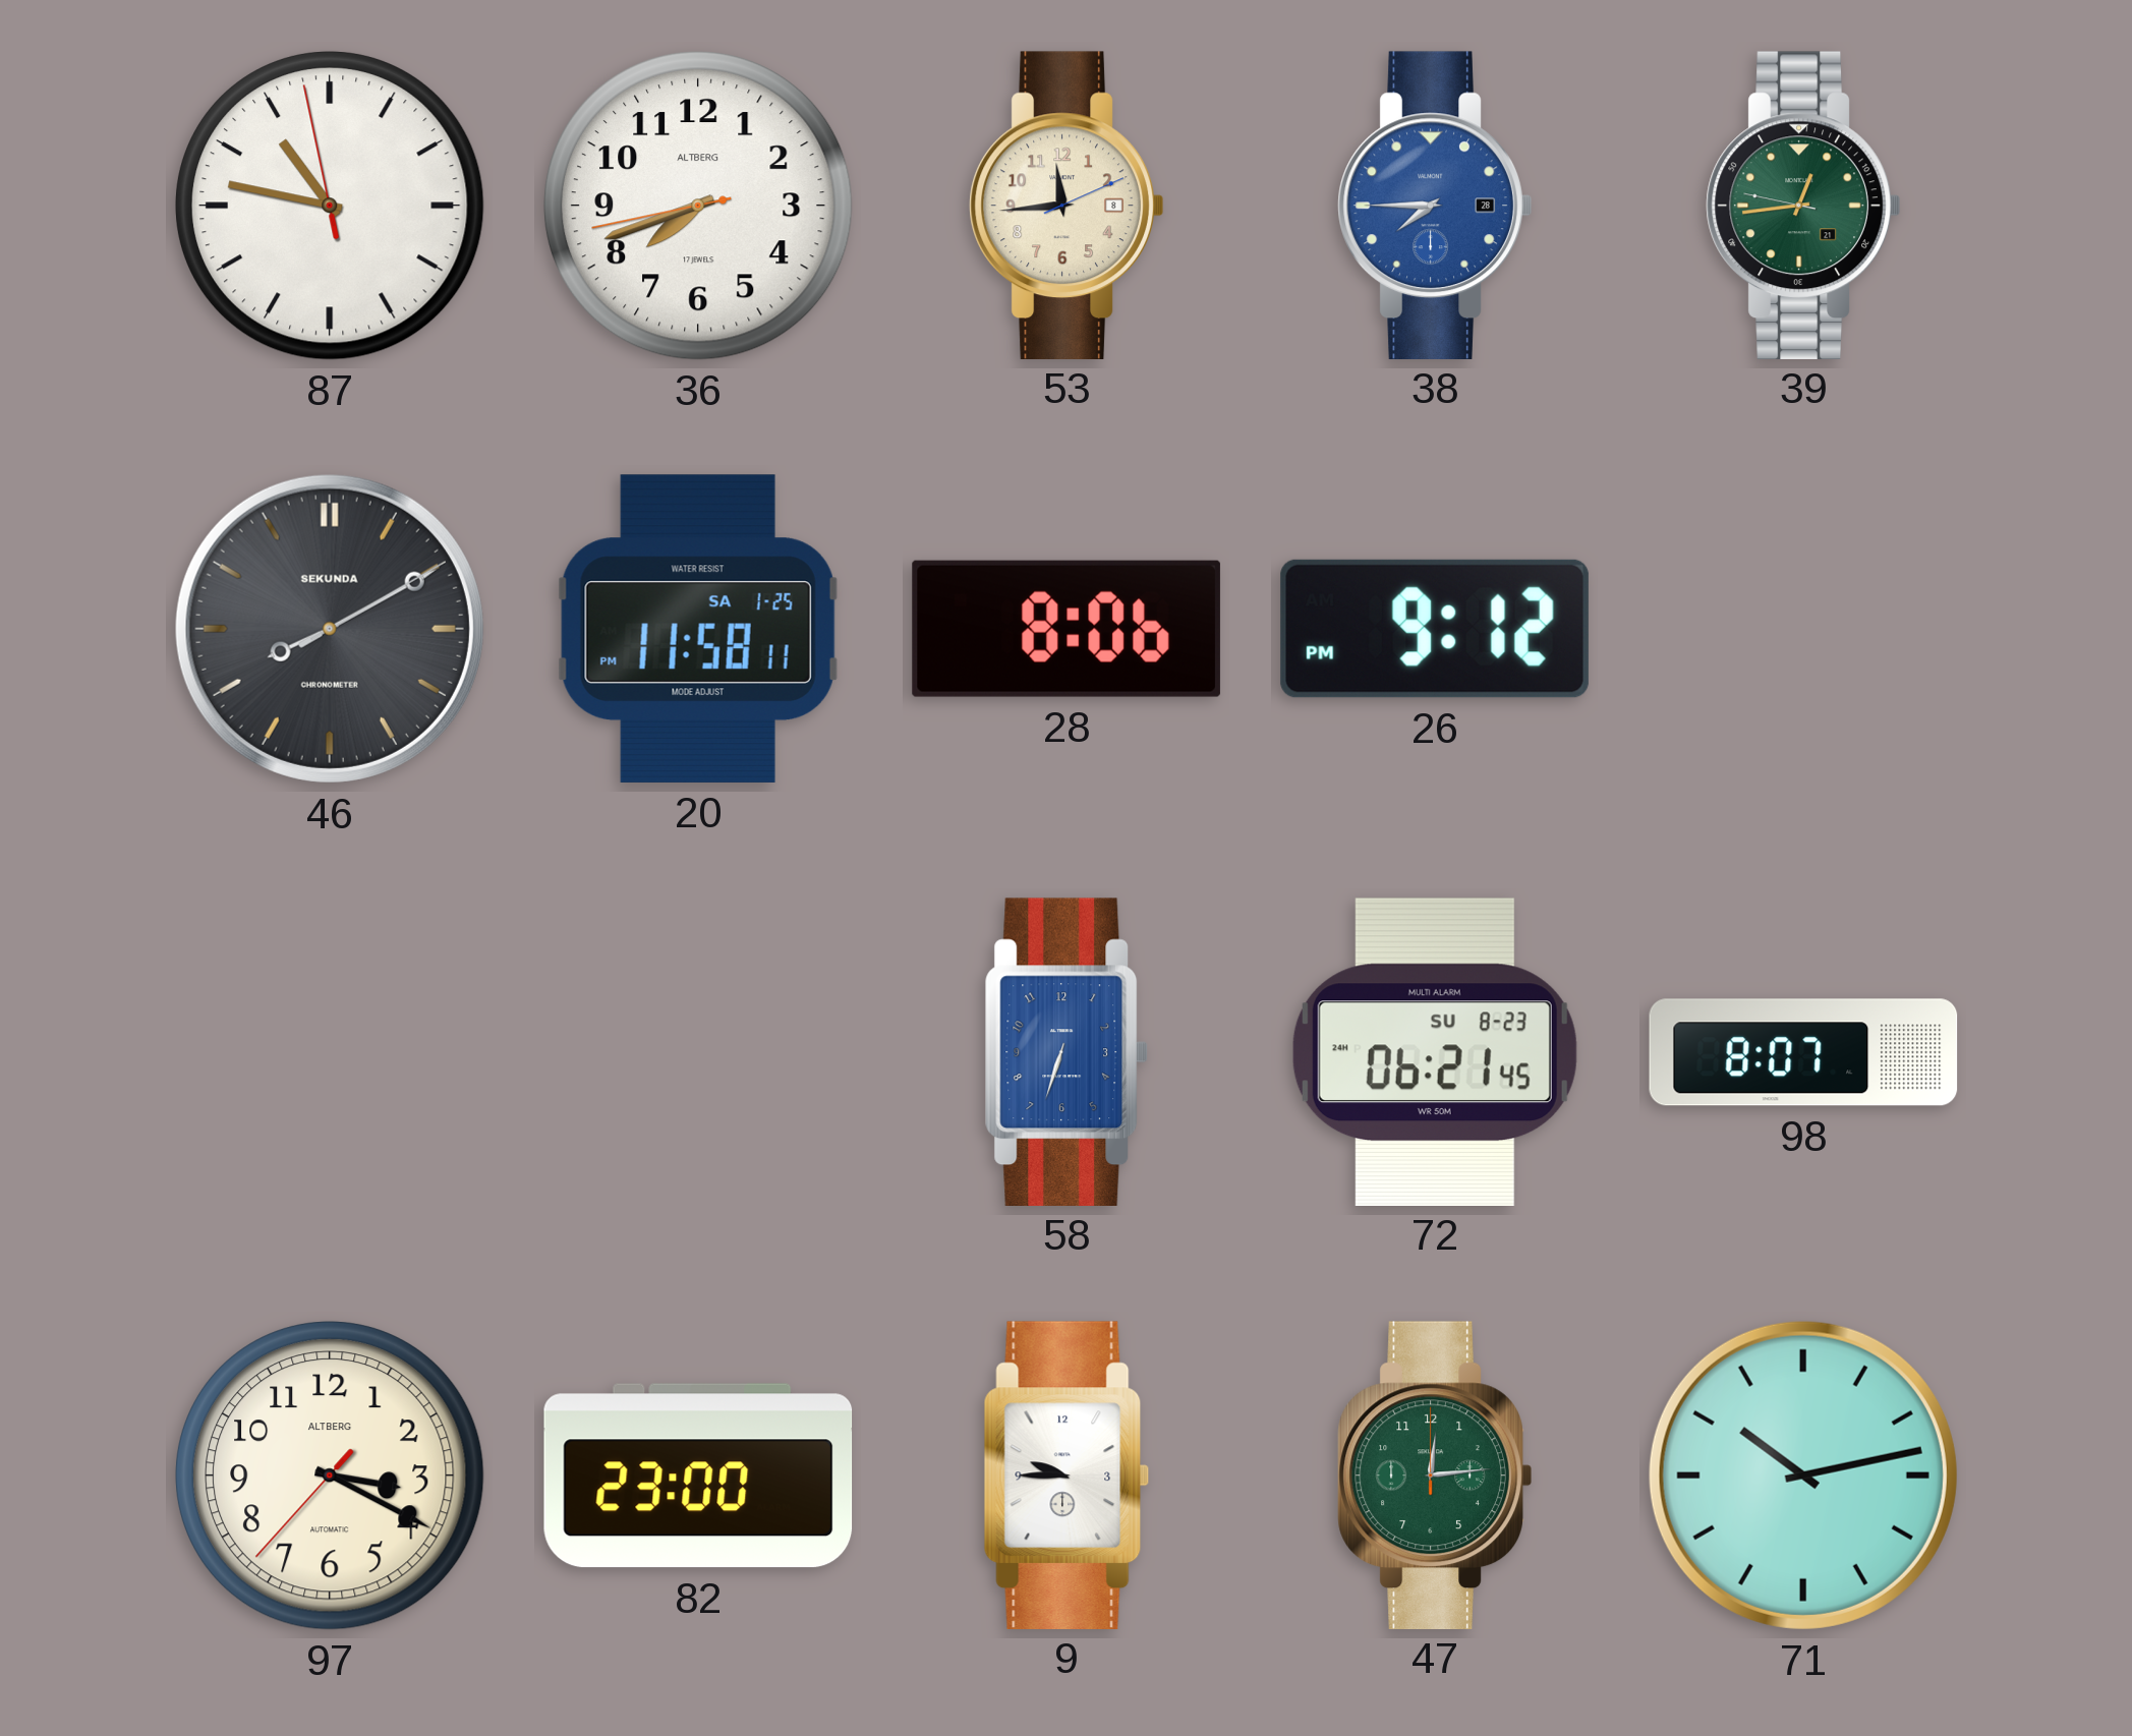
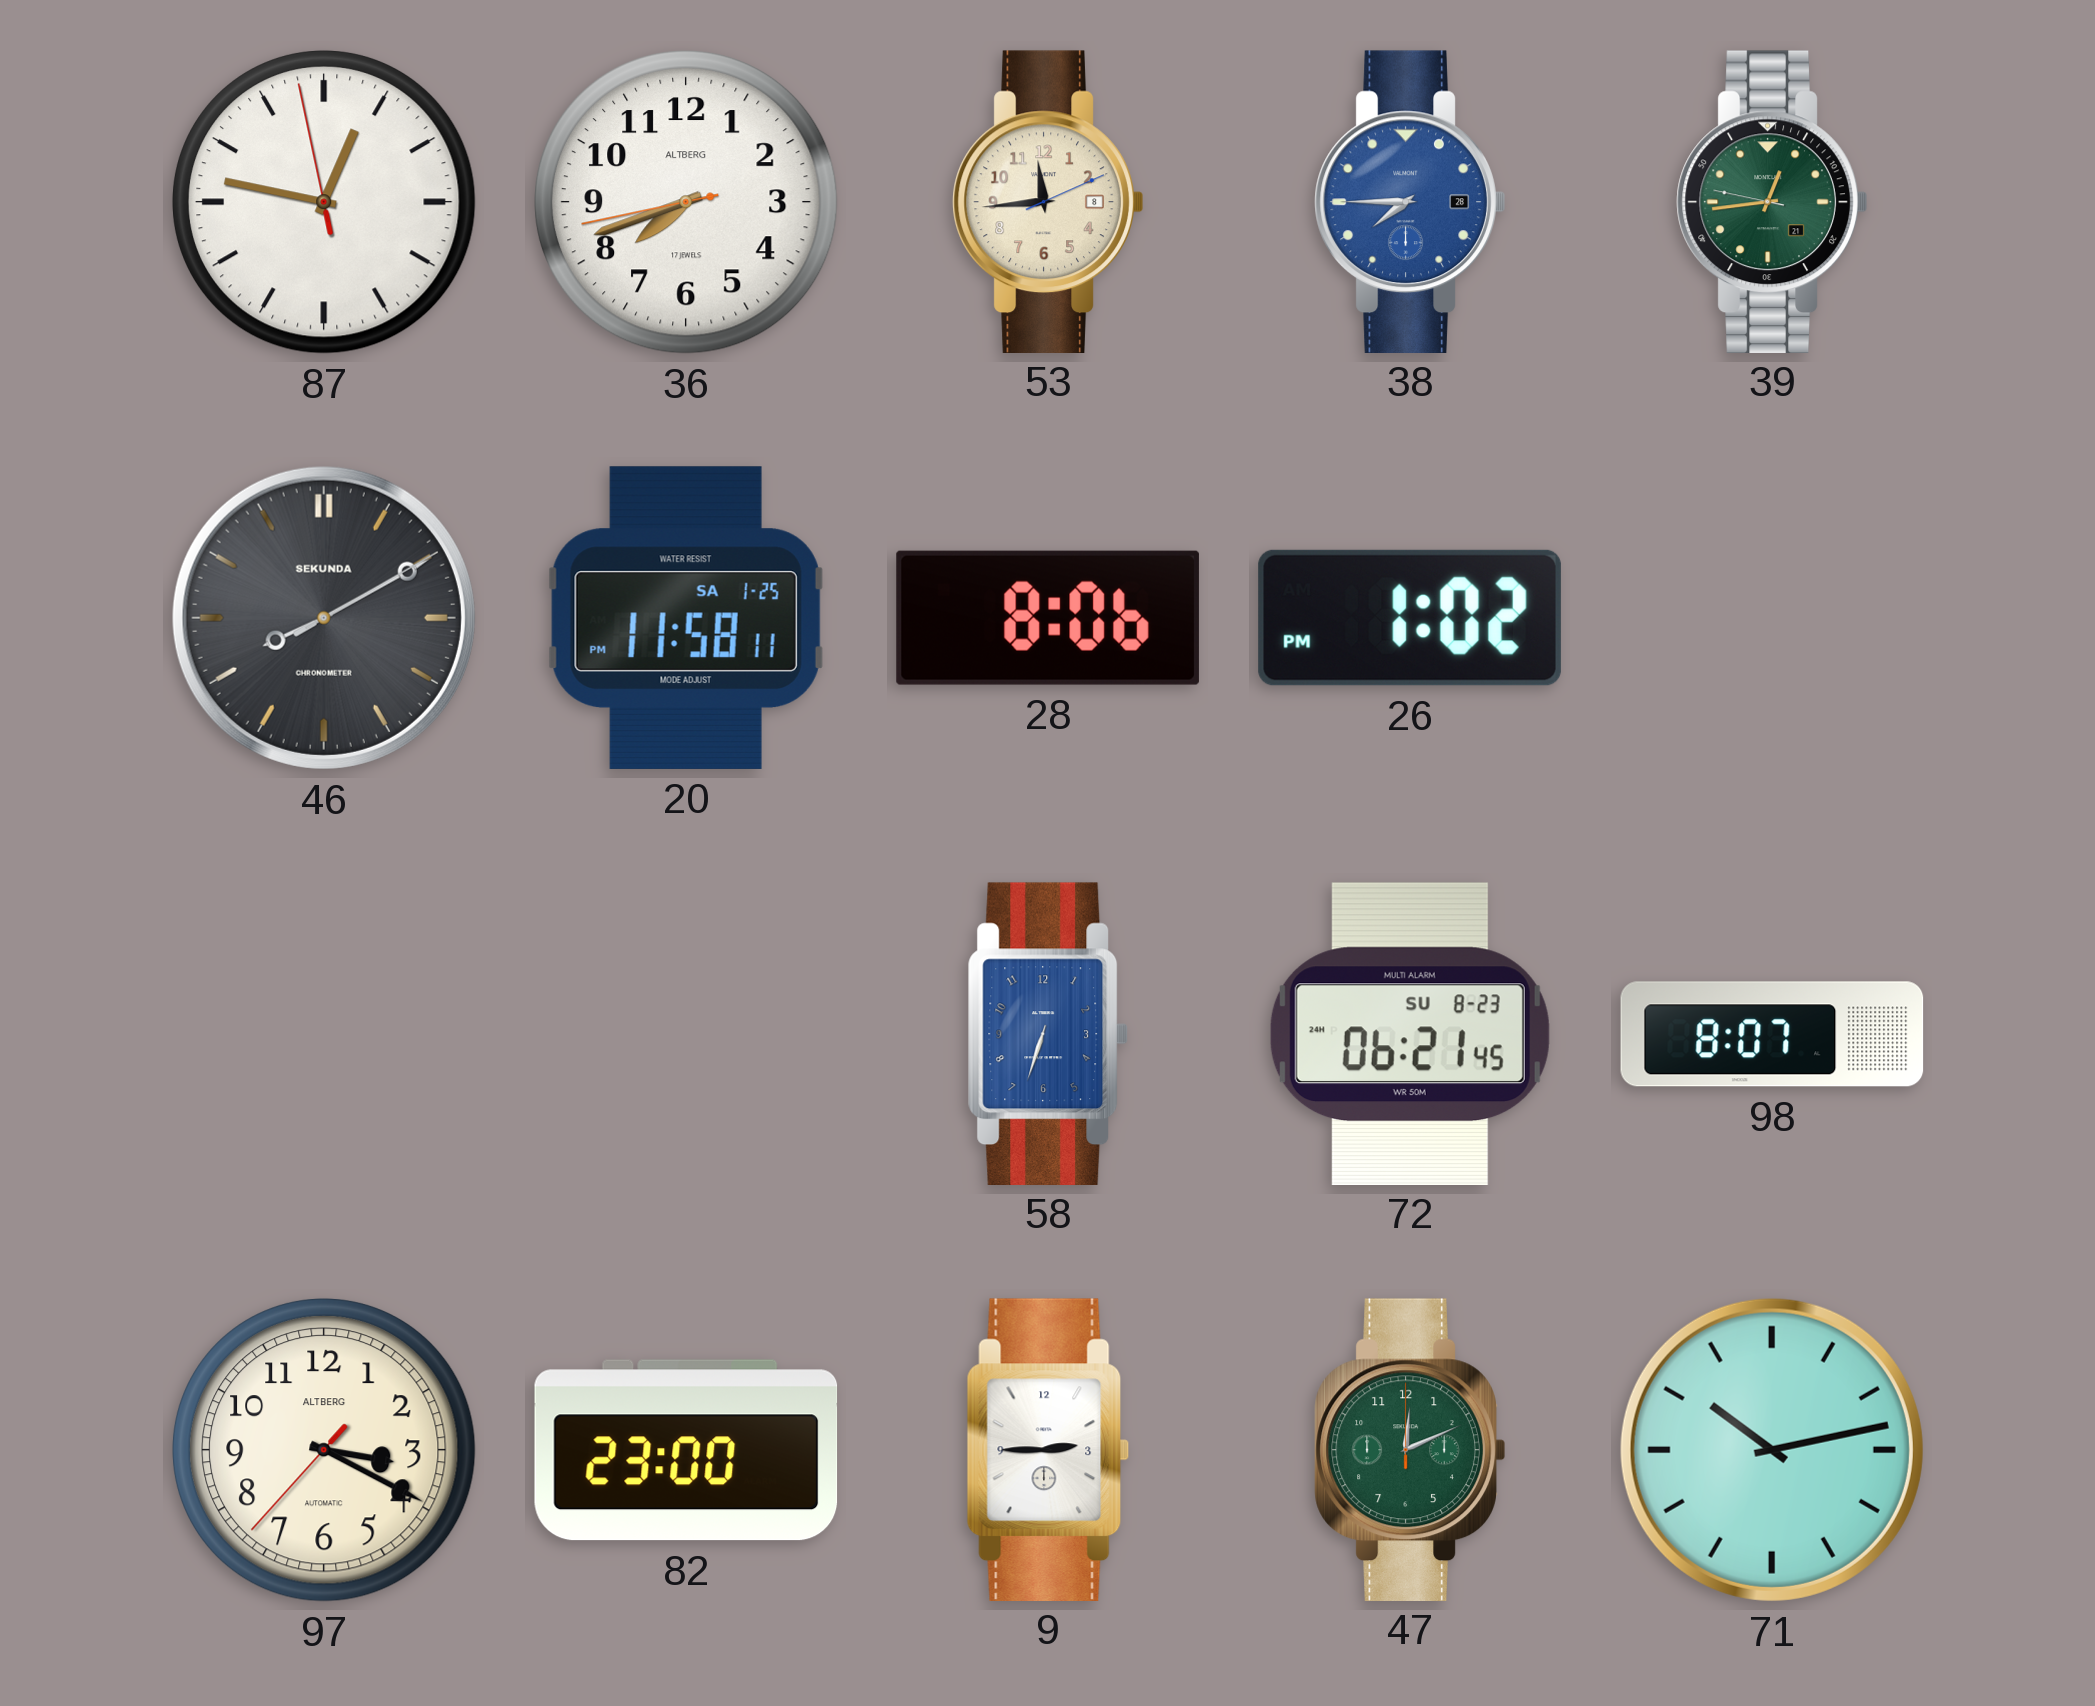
87: 10:46 -> 12:46
26: 9:12 -> 1:02
9: 9:45 -> 2:45
47: 12:14 -> 12:11
